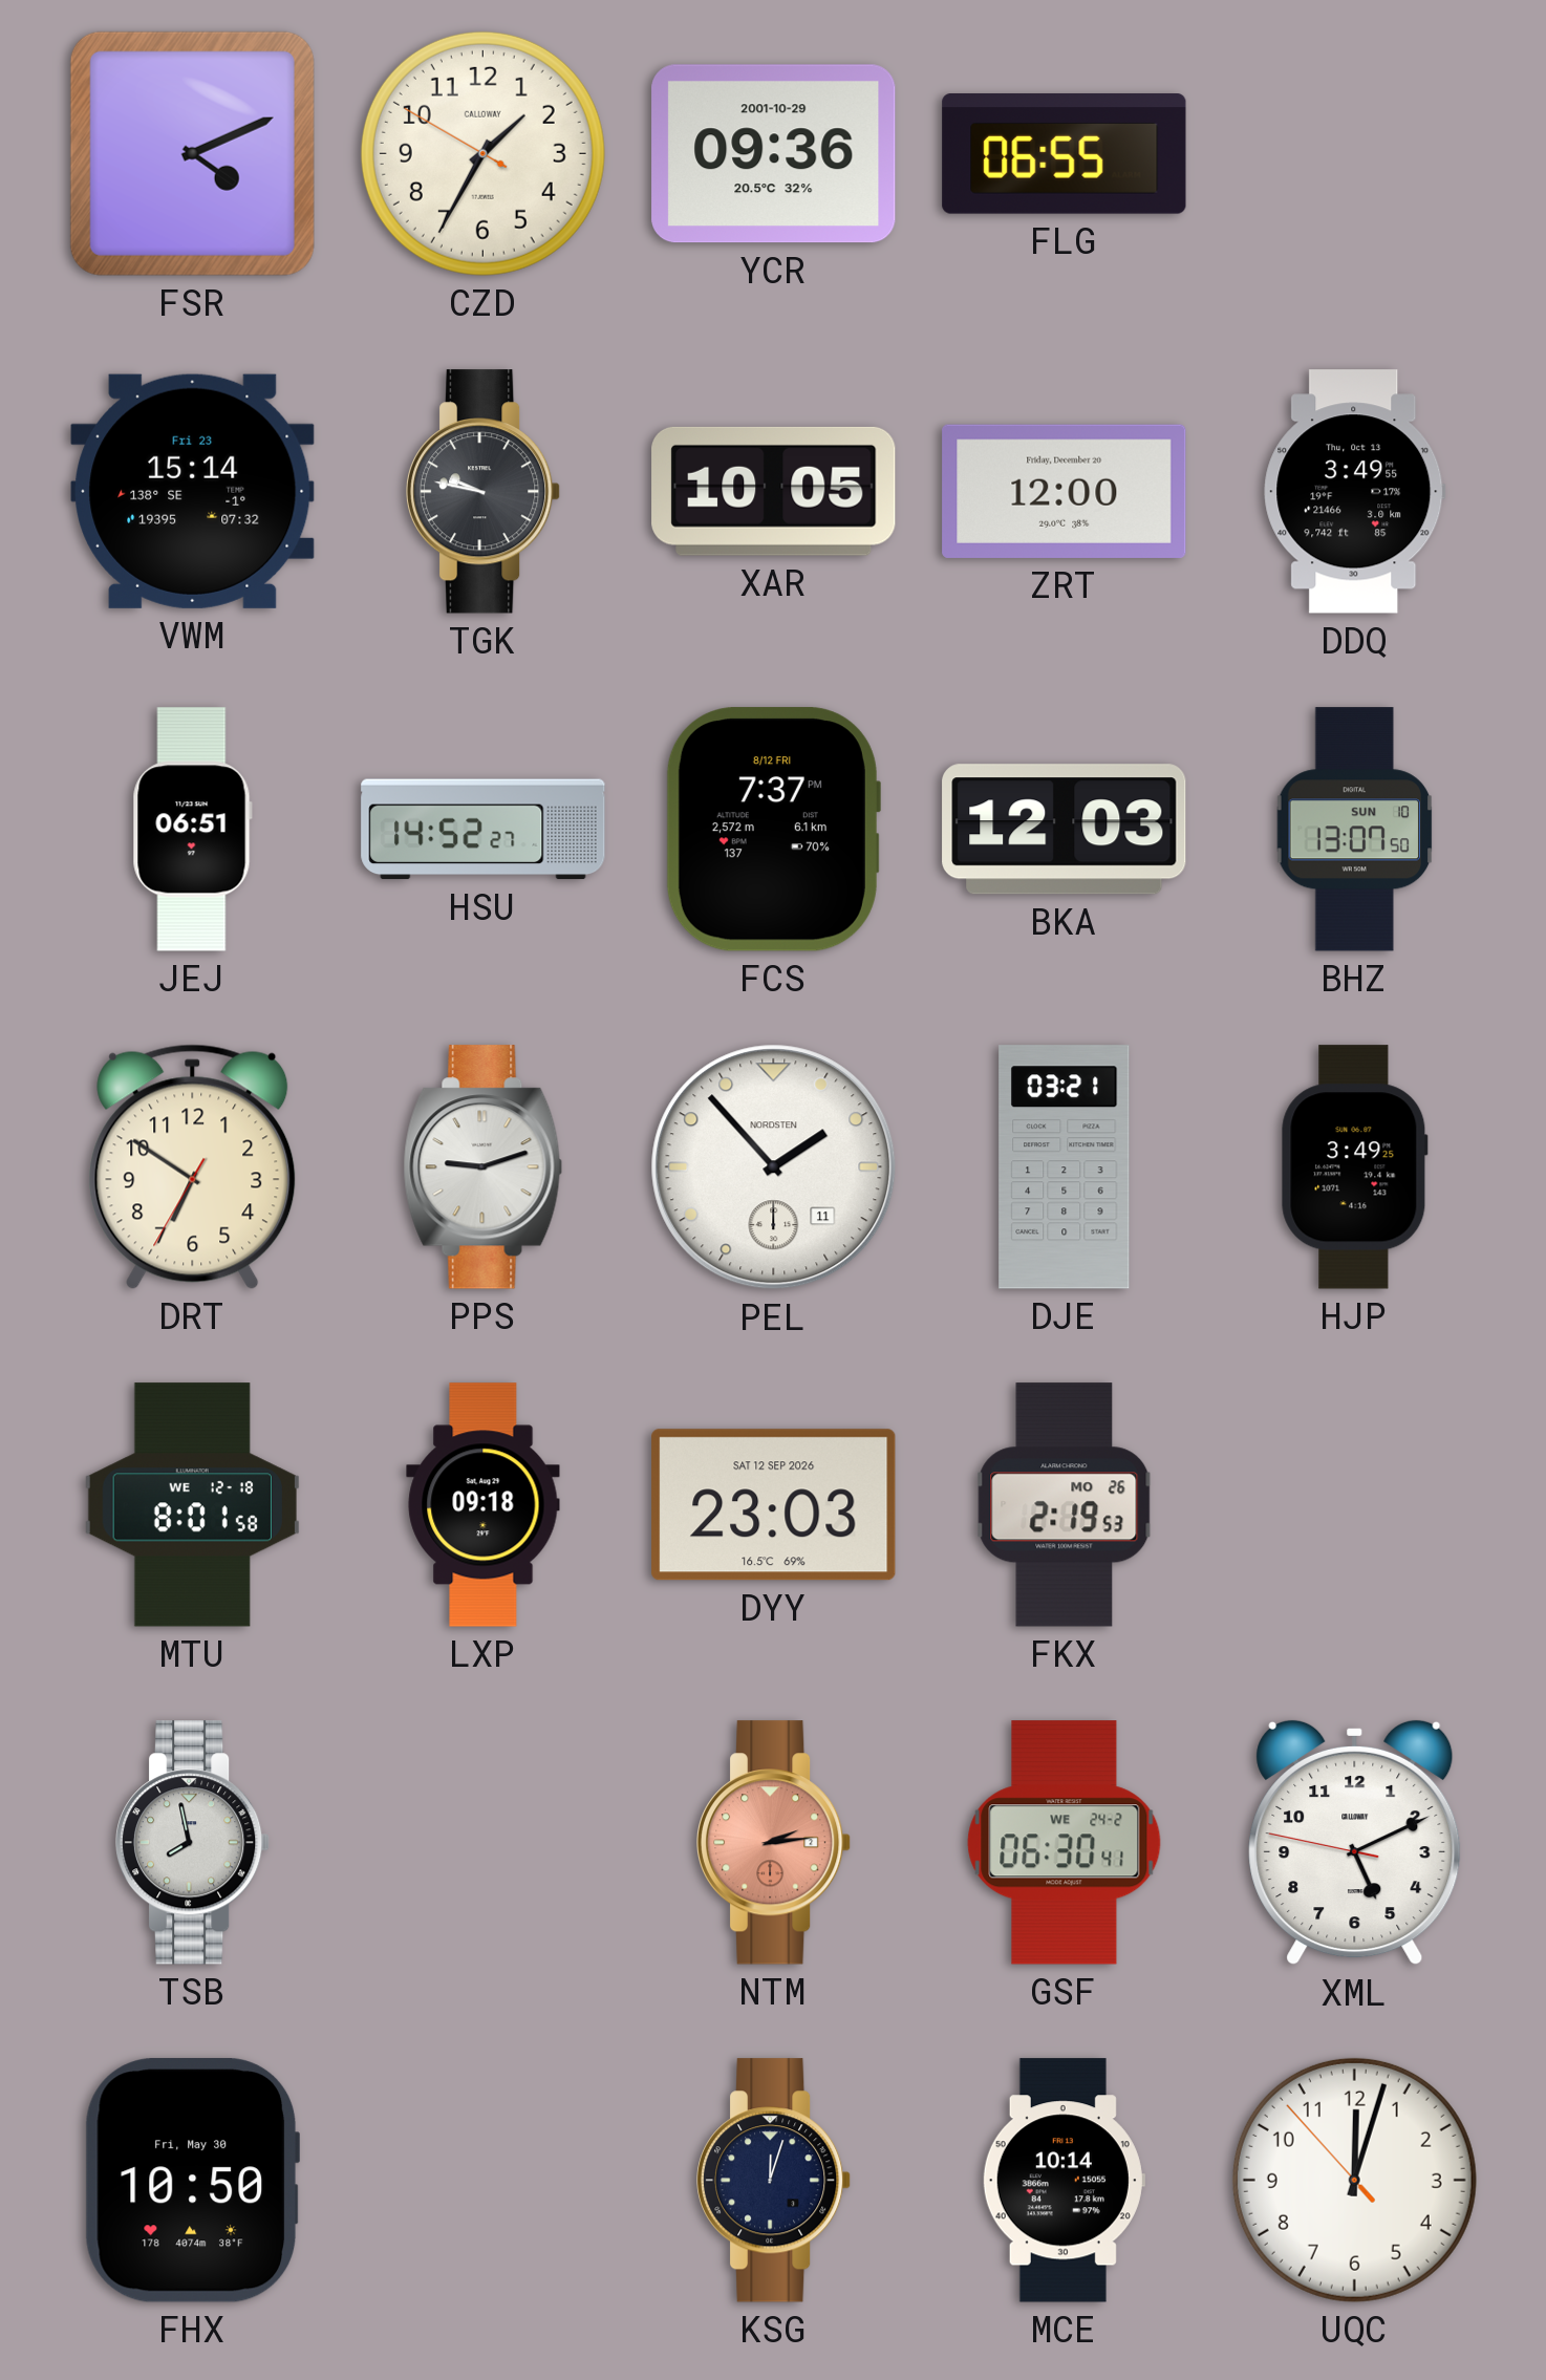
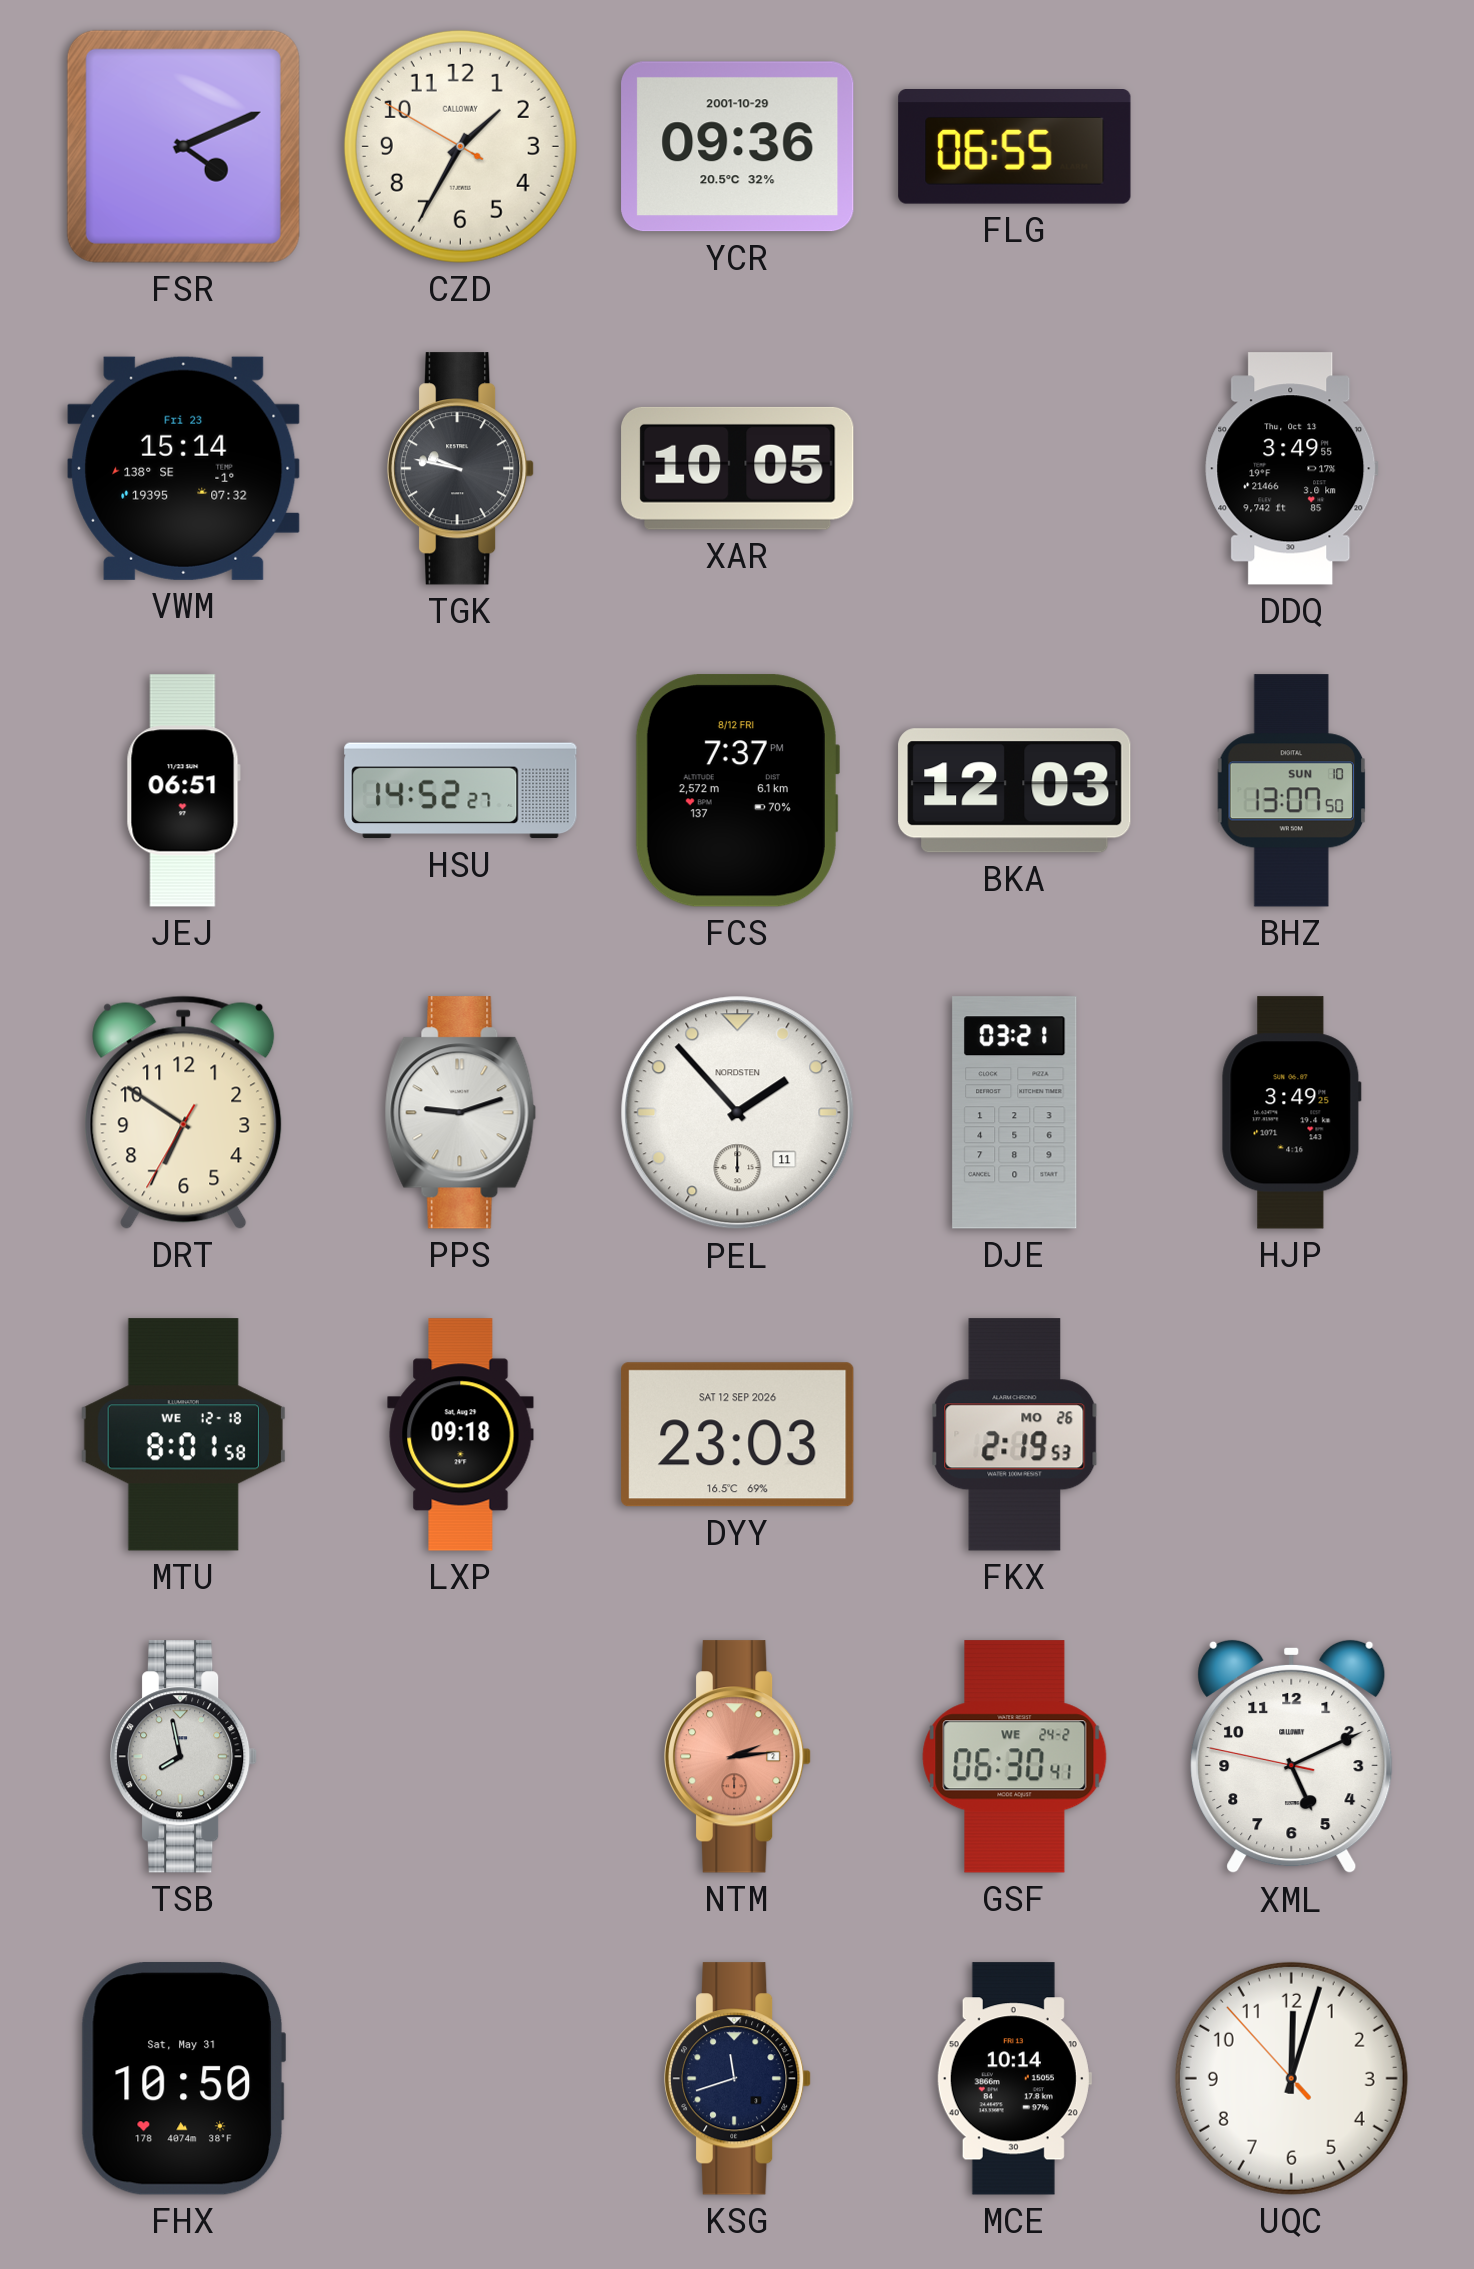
ZRT: 12:00 -> none
FHX date: Fri, May 30 -> Sat, May 31
KSG: 12:03 -> 11:42
